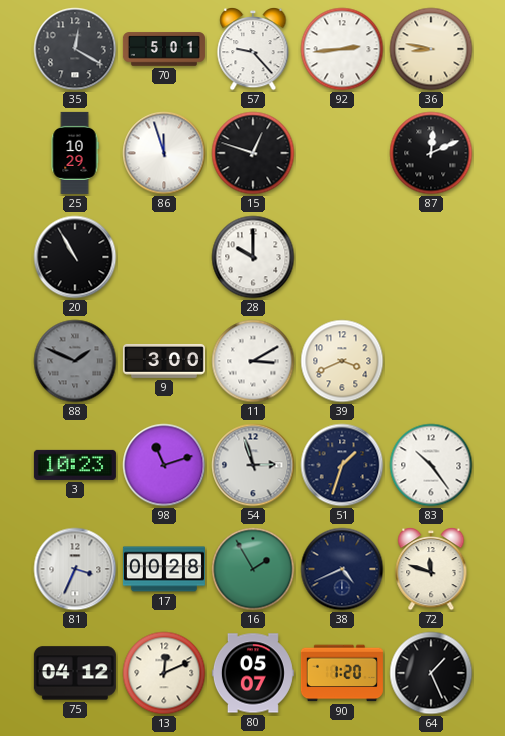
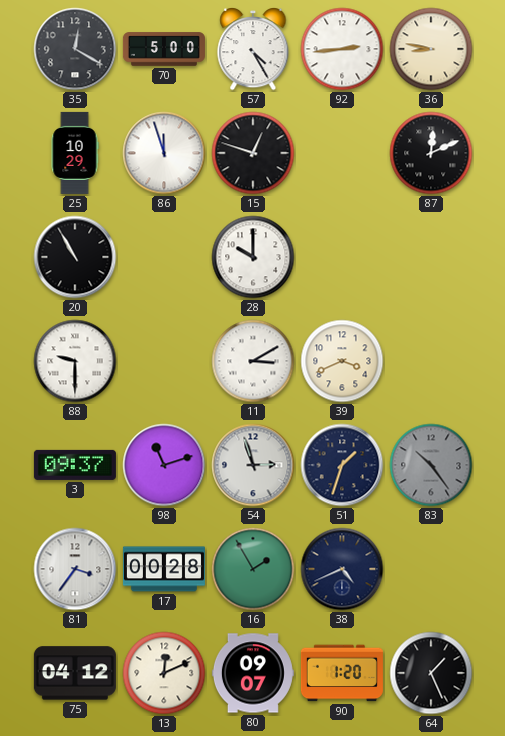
70: 5:01 -> 5:00
57: 9:23 -> 4:25
88: 1:49 -> 9:30
88 dial: grey -> white
9: 3:00 -> none
3: 10:23 -> 09:37
83 dial: white -> grey
81: 3:34 -> 3:36
72: 11:48 -> none
80: 05:07 -> 09:07
